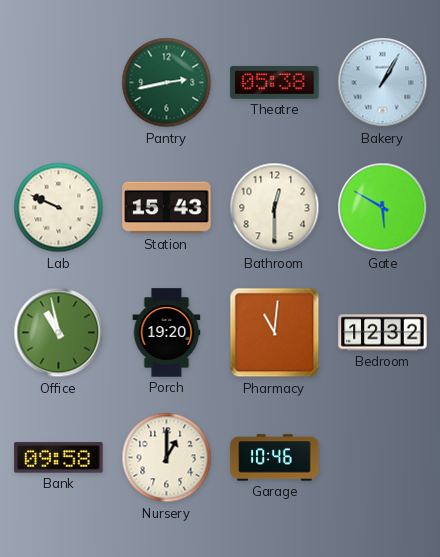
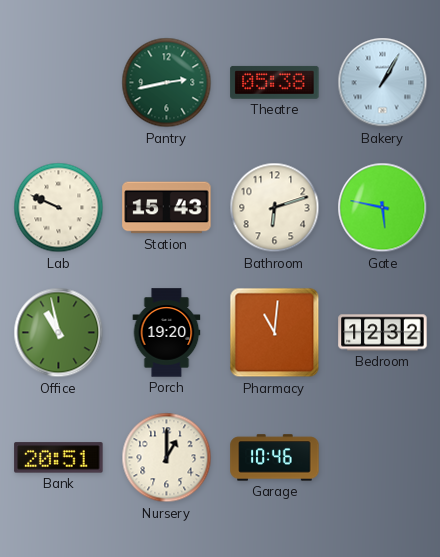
Bathroom: 12:30 -> 6:12
Gate: 5:50 -> 5:47
Bank: 09:58 -> 20:51
